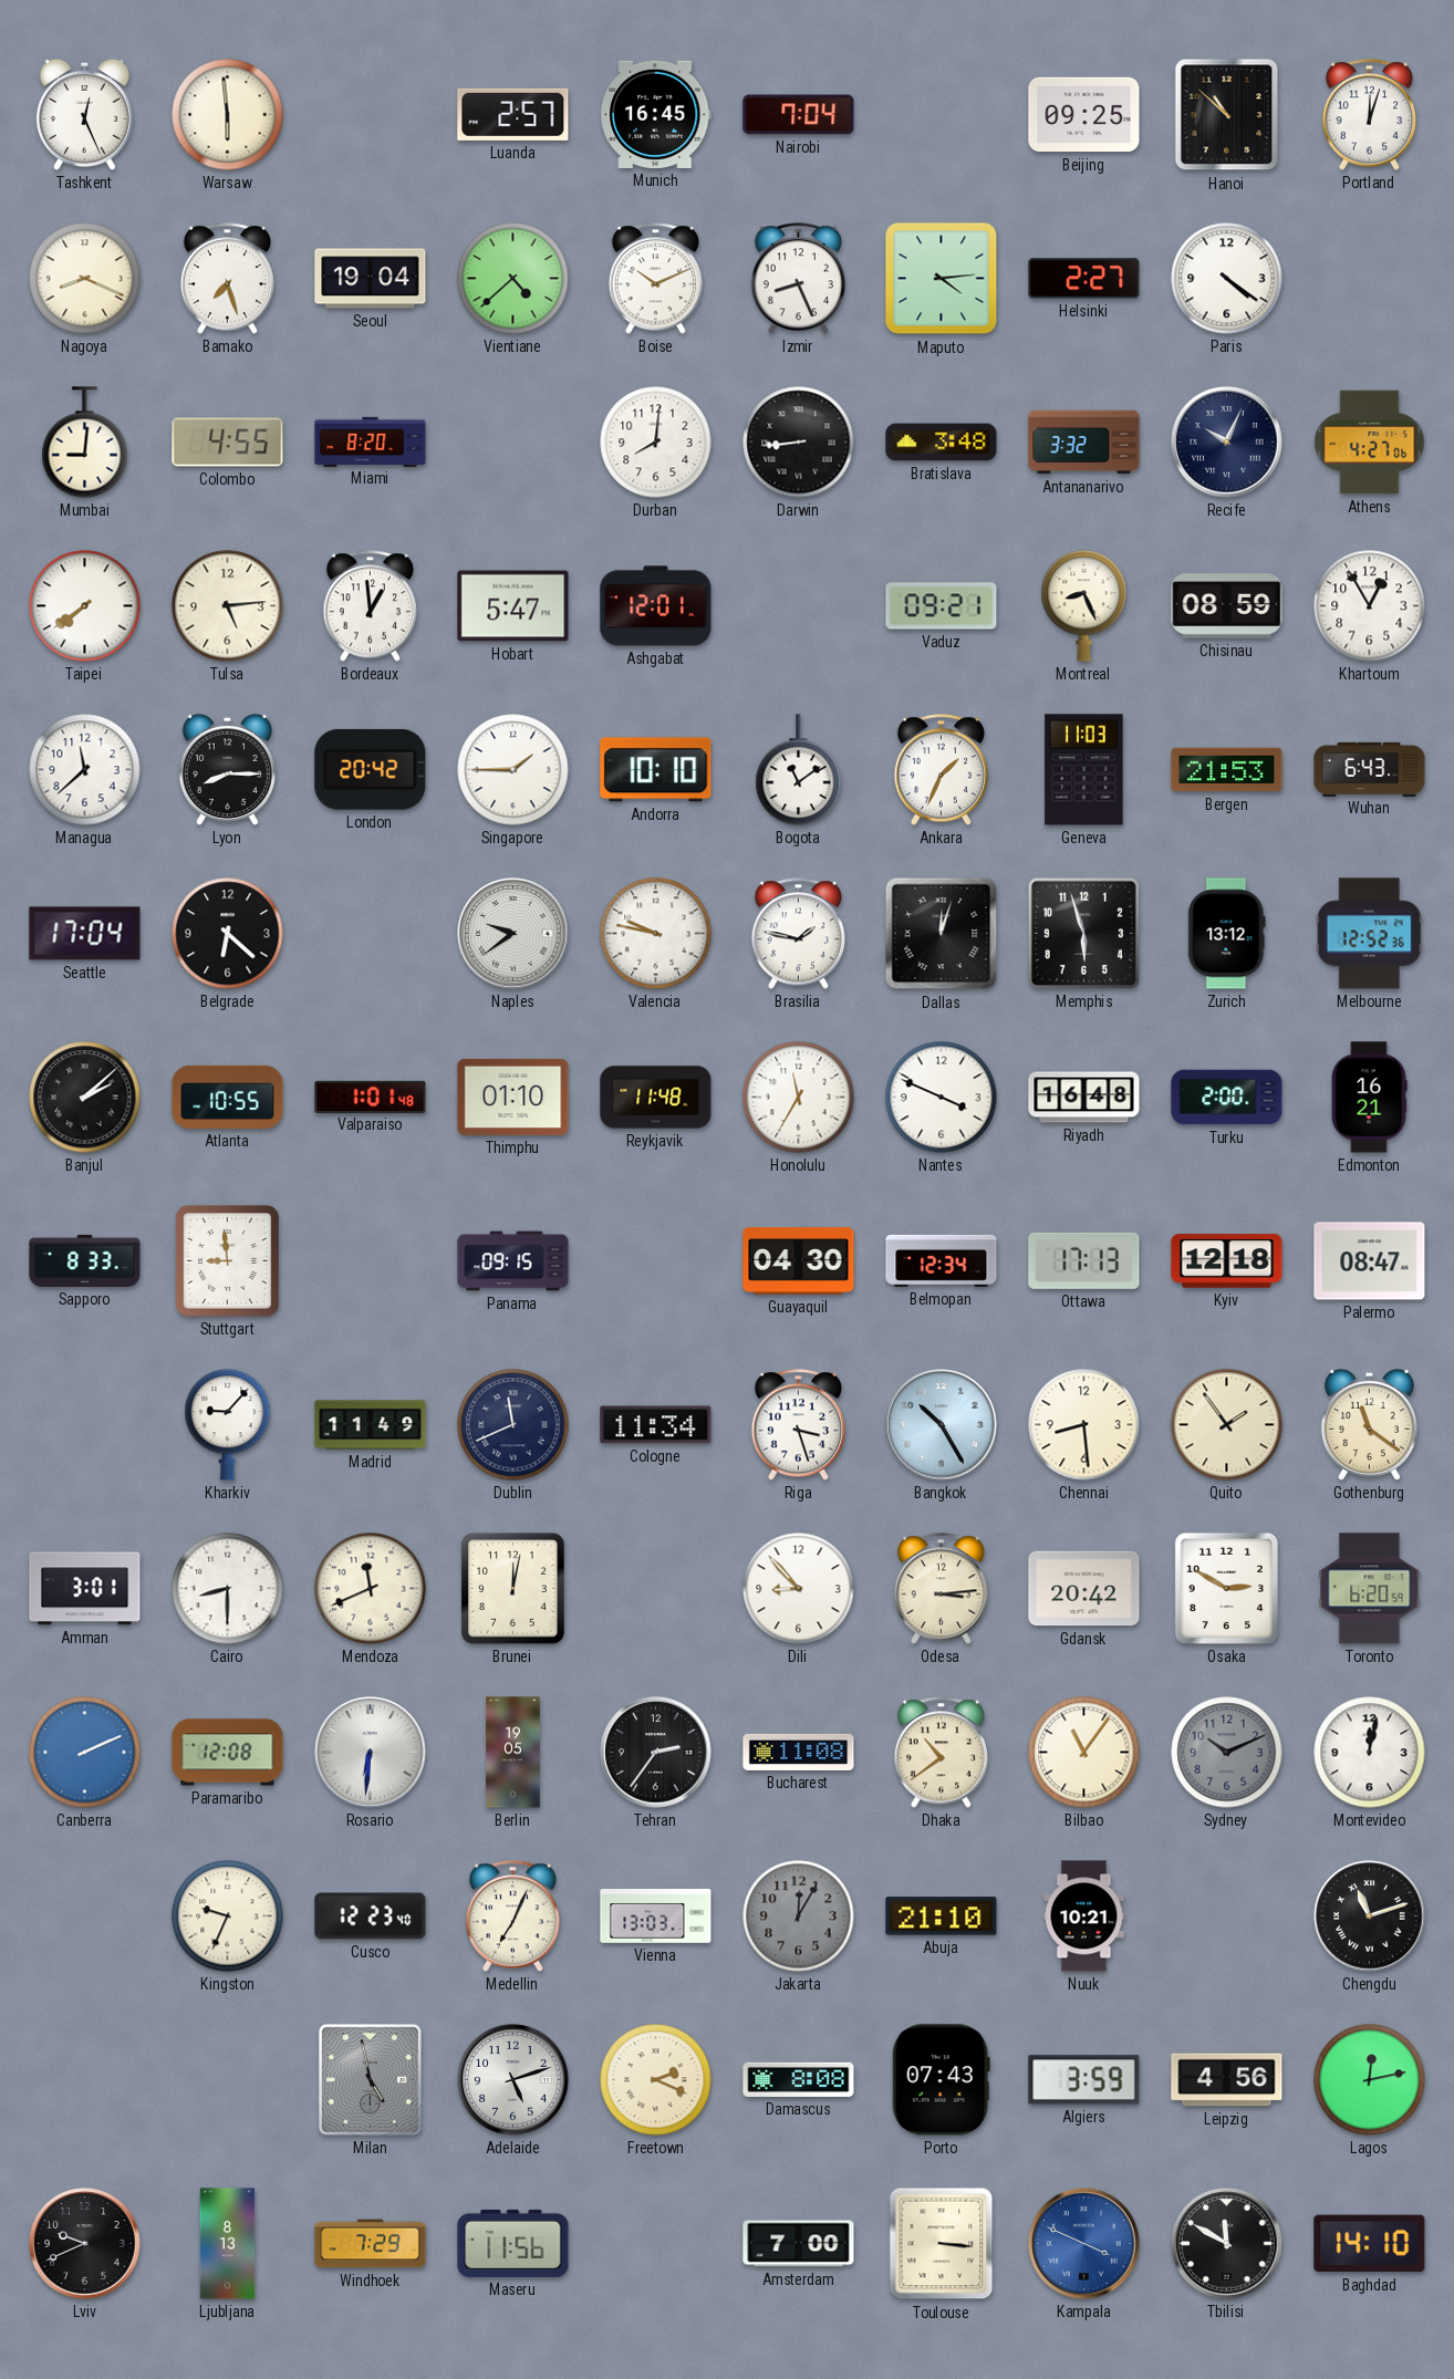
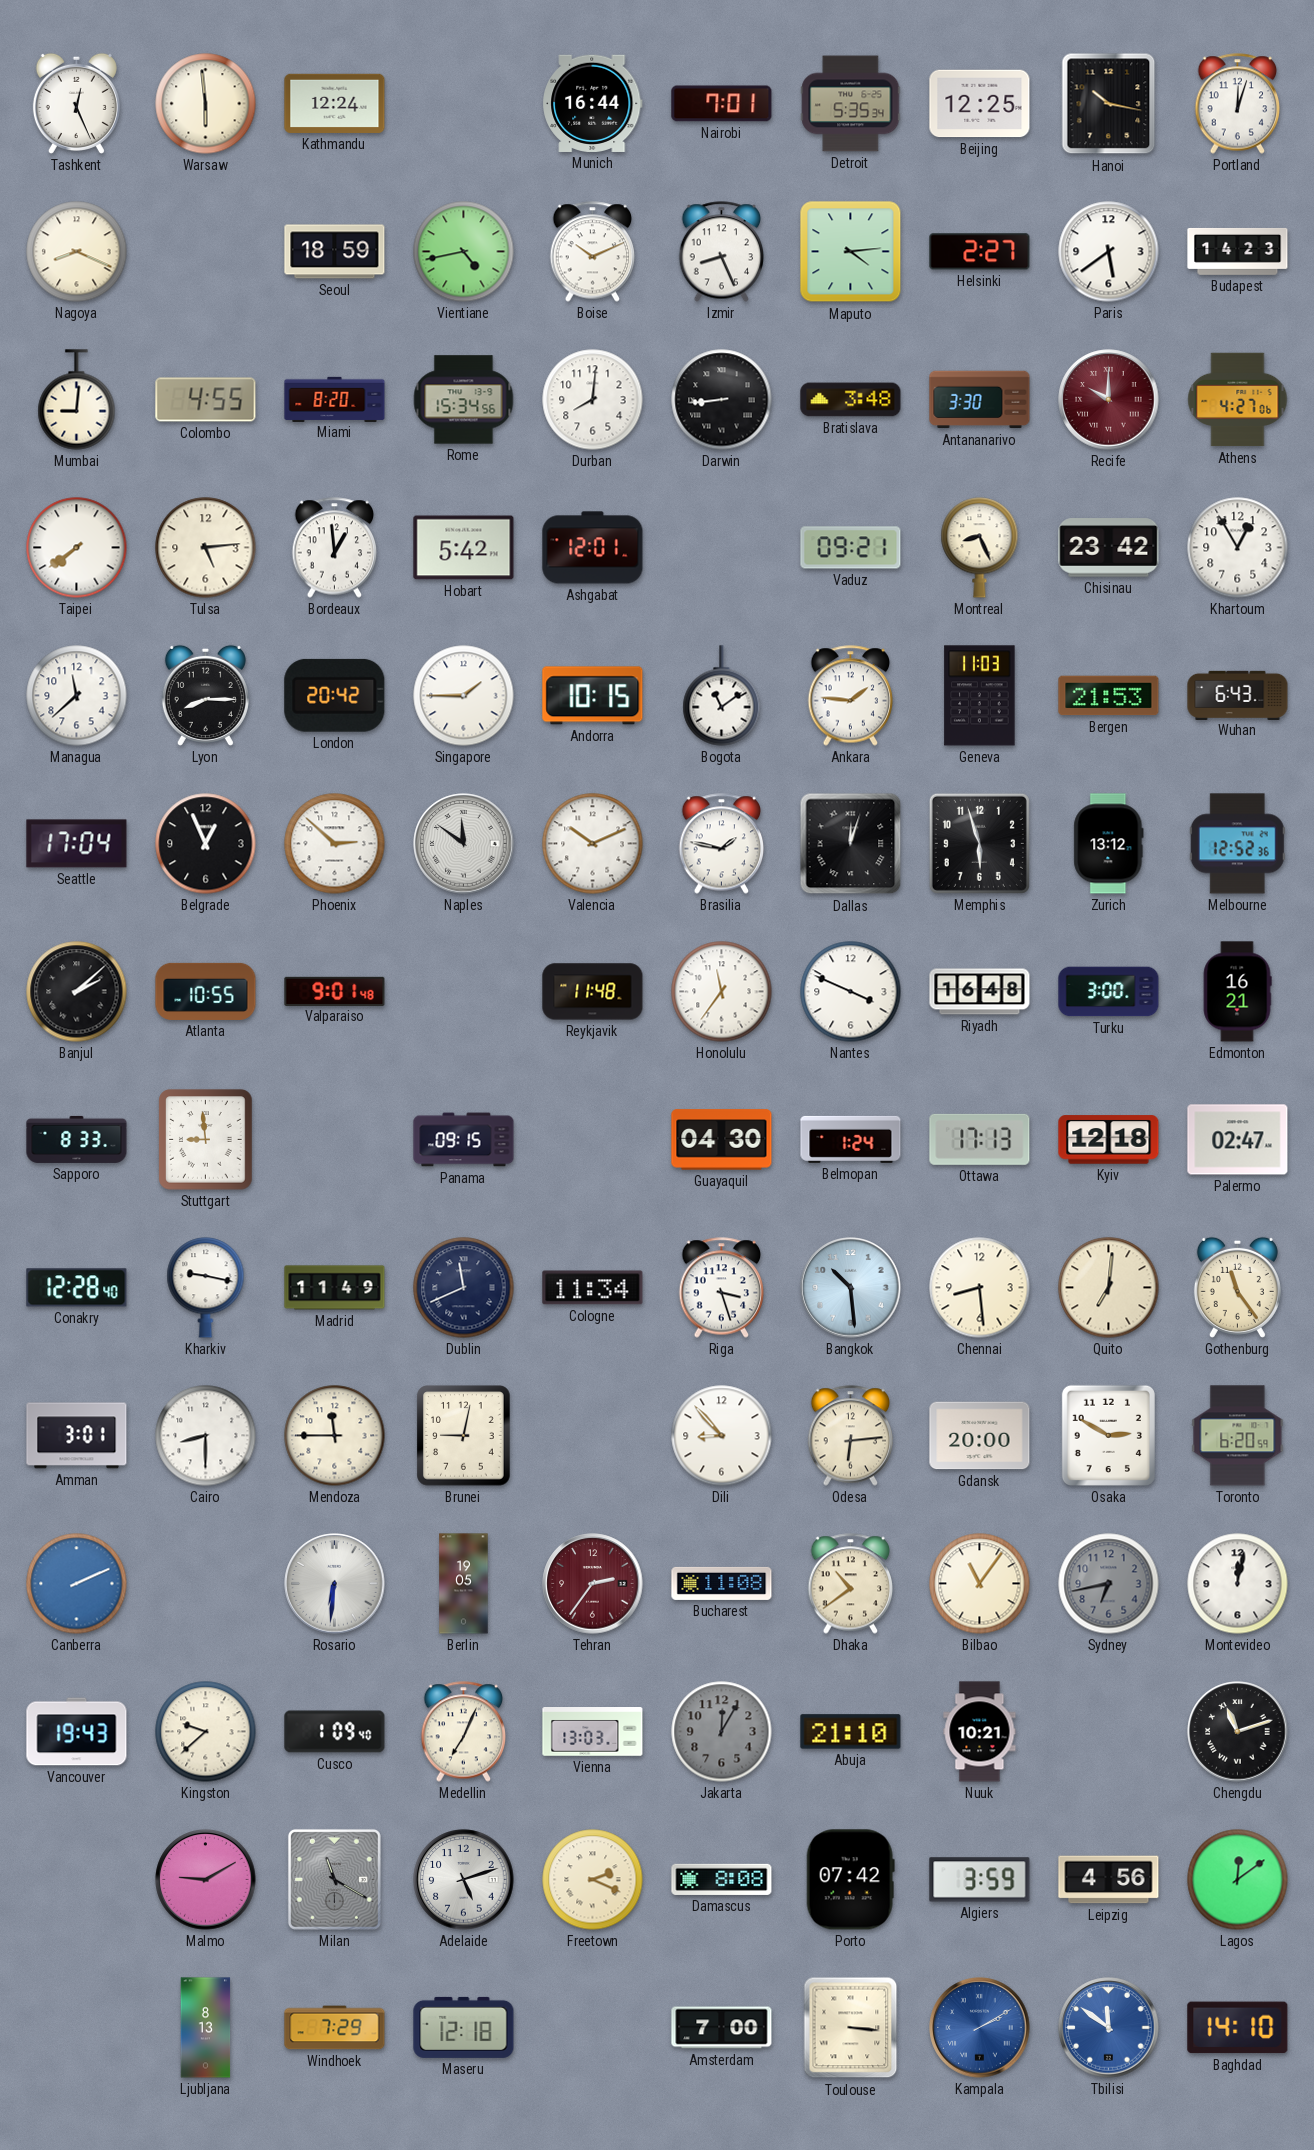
Kathmandu: none -> 12:24
Luanda: 2:57 -> none
Munich: 16:45 -> 16:44
Nairobi: 7:04 -> 7:01
Detroit: none -> 5:35
Beijing: 09:25 -> 12:25
Hanoi: 10:52 -> 10:17
Bamako: 7:27 -> none
Seoul: 19:04 -> 18:59
Vientiane: 4:38 -> 4:43
Paris: 4:21 -> 5:39
Budapest: none -> 14:23
Rome: none -> 15:34
Antananarivo: 3:32 -> 3:30
Recife: 10:04 -> 10:00
Recife dial: navy -> burgundy
Hobart: 5:47 -> 5:42
Chisinau: 08:59 -> 23:42
Andorra: 10:10 -> 10:15
Ankara: 1:34 -> 1:46
Belgrade: 6:22 -> 12:56
Phoenix: none -> 2:52
Naples: 9:39 -> 11:51
Valencia: 9:47 -> 10:11
Valparaiso: 1:01 -> 9:01
Thimphu: 01:10 -> none
Honolulu: 11:35 -> 11:36
Turku: 2:00 -> 3:00
Belmopan: 12:34 -> 1:24
Palermo: 08:47 -> 02:47
Conakry: none -> 12:28
Kharkiv: 9:07 -> 9:17
Bangkok: 10:25 -> 10:29
Quito: 1:54 -> 7:01
Gothenburg: 11:21 -> 11:24
Mendoza: 11:41 -> 11:45
Brunei: 12:02 -> 9:02
Odesa: 3:14 -> 6:14
Gdansk: 20:42 -> 20:00
Paramaribo: 12:08 -> none
Tehran dial: black -> burgundy
Sydney: 10:11 -> 6:43
Vancouver: none -> 19:43
Kingston: 9:34 -> 9:38
Cusco: 12:23 -> 1:09
Malmo: none -> 9:10
Milan: 4:58 -> 11:20
Porto: 07:43 -> 07:42
Lagos: 12:13 -> 12:09
Lviv: 9:41 -> none
Maseru: 11:56 -> 12:18
Kampala: 3:49 -> 2:10
Tbilisi: 11:50 -> 11:51
Tbilisi dial: black -> blue
